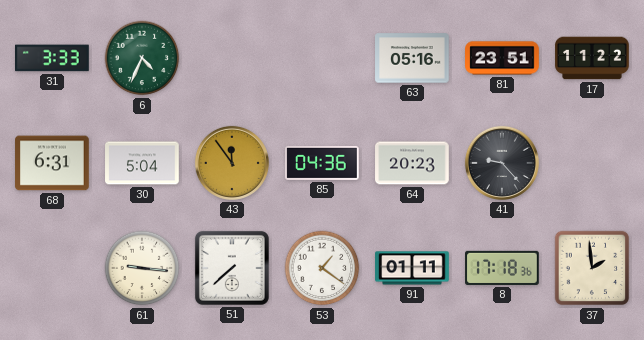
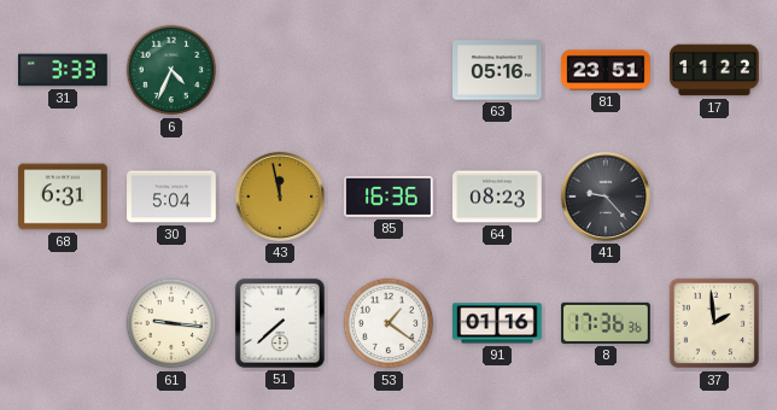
43: 11:54 -> 11:58
85: 04:36 -> 16:36
64: 20:23 -> 08:23
91: 01:11 -> 01:16
8: 17:18 -> 17:36
